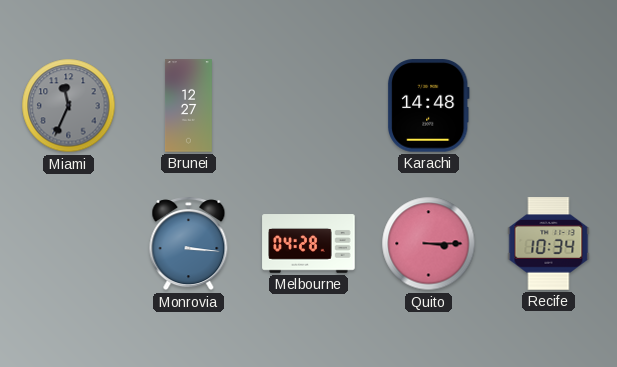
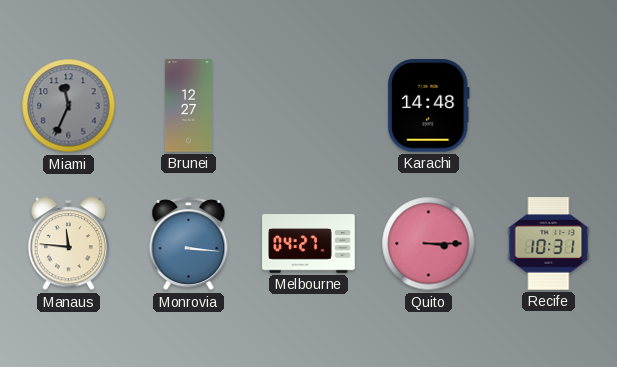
Manaus: none -> 11:46
Melbourne: 04:28 -> 04:27
Recife: 10:34 -> 10:31
